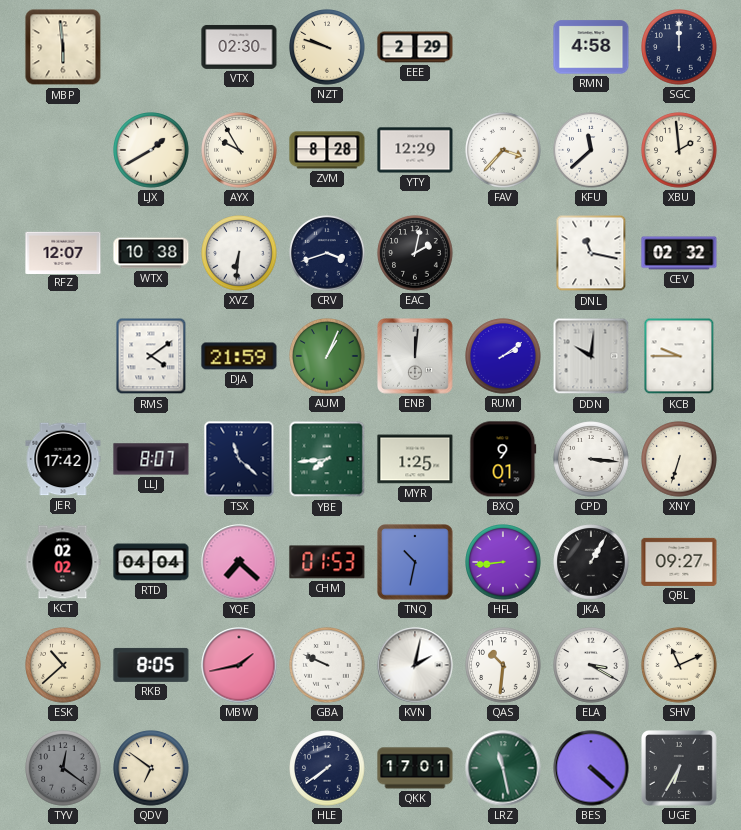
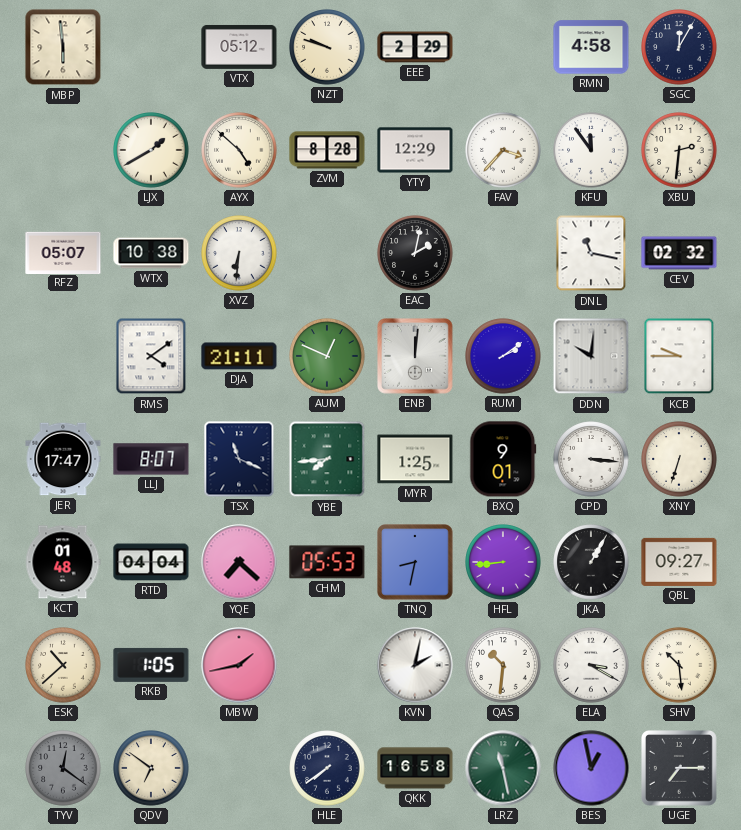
VTX: 02:30 -> 05:12
SGC: 12:00 -> 12:05
AYX: 9:55 -> 4:52
KFU: 11:38 -> 11:54
XBU: 1:59 -> 2:31
RFZ: 12:07 -> 05:07
CRV: 3:42 -> none
DJA: 21:59 -> 21:11
AUM: 1:04 -> 12:49
JER: 17:42 -> 17:47
TSX: 11:22 -> 11:19
KCT: 02:02 -> 01:48
CHM: 01:53 -> 05:53
TNQ: 10:32 -> 8:32
RKB: 8:05 -> 1:05
GBA: 9:49 -> none
SHV: 11:11 -> 10:29
QKK: 17:01 -> 16:58
BES: 4:22 -> 12:58
UGE: 6:35 -> 7:15
